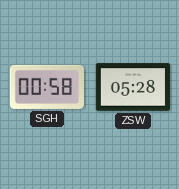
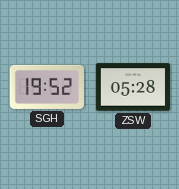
SGH: 00:58 -> 19:52
